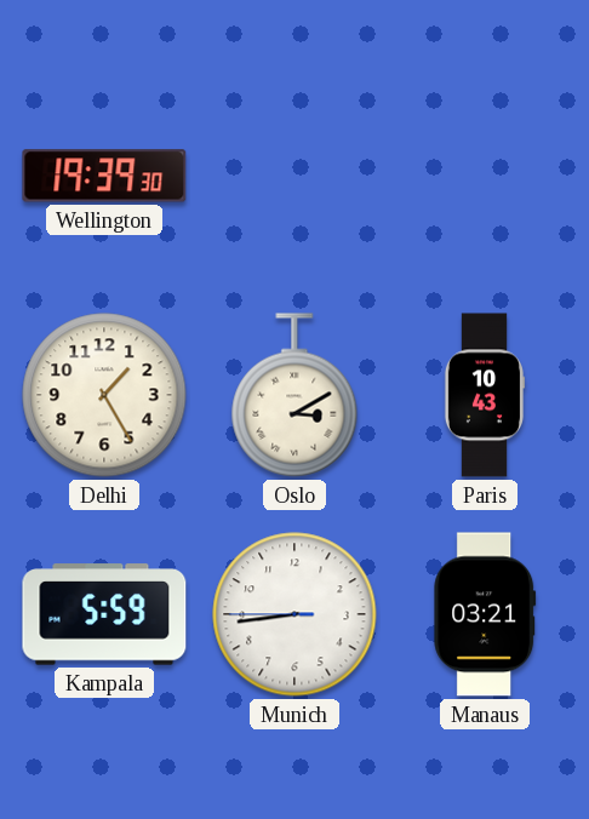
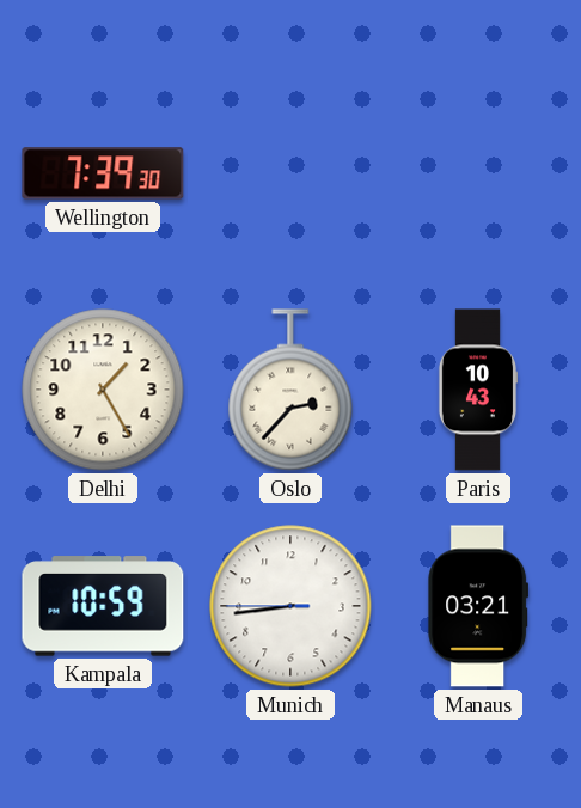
Wellington: 19:39 -> 7:39
Oslo: 3:10 -> 2:37
Kampala: 5:59 -> 10:59
